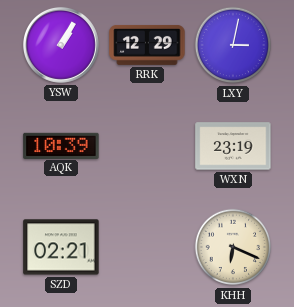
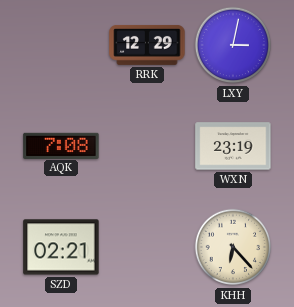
YSW: 1:05 -> none
AQK: 10:39 -> 7:08
KHH: 6:19 -> 6:23
